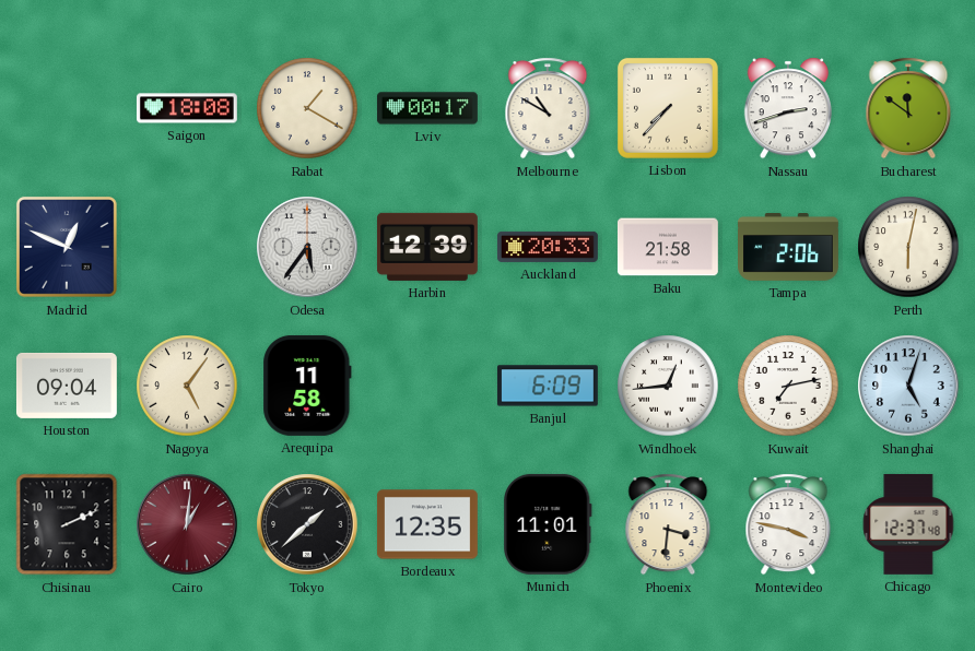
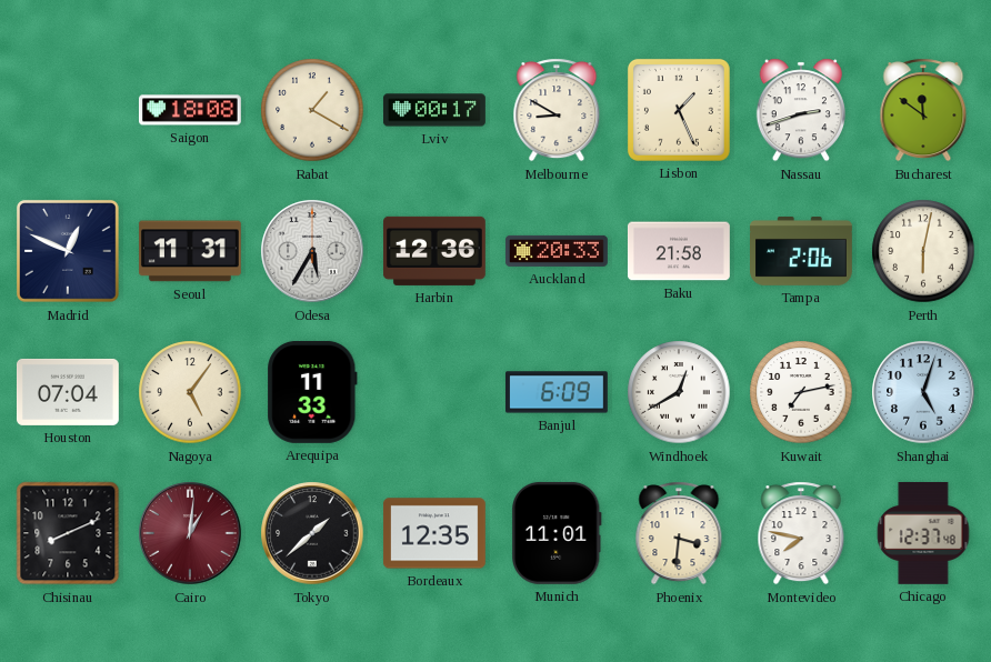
Melbourne: 10:50 -> 8:50
Lisbon: 7:37 -> 1:26
Seoul: none -> 11:31
Odesa: 5:36 -> 5:35
Harbin: 12:39 -> 12:36
Houston: 09:04 -> 07:04
Arequipa: 11:58 -> 11:33
Windhoek: 12:44 -> 12:40
Chisinau: 2:11 -> 8:11
Montevideo: 3:47 -> 7:47
